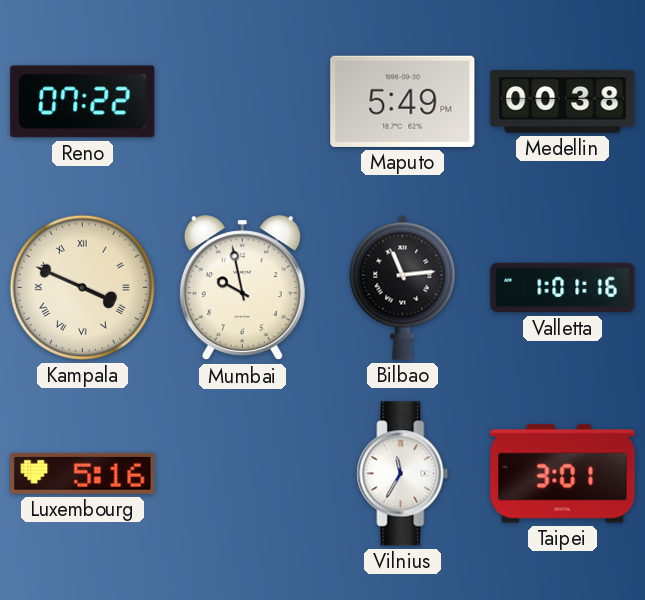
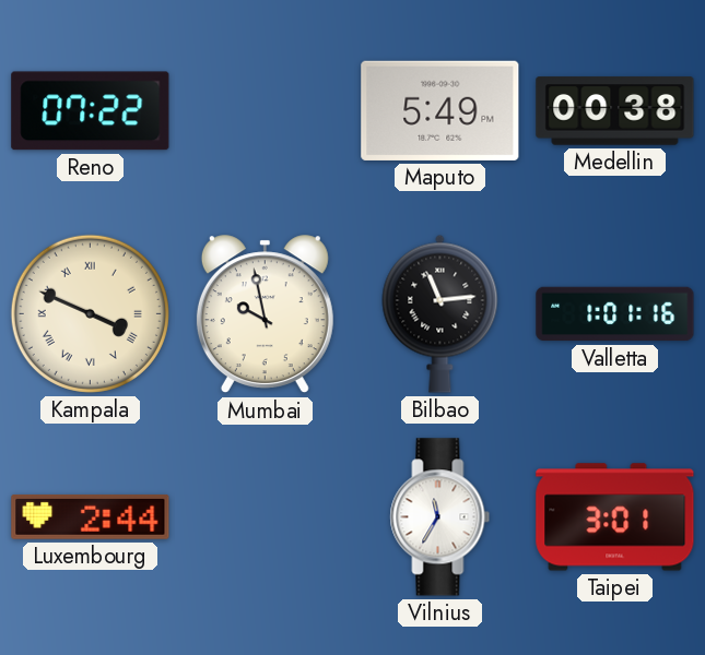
Luxembourg: 5:16 -> 2:44
